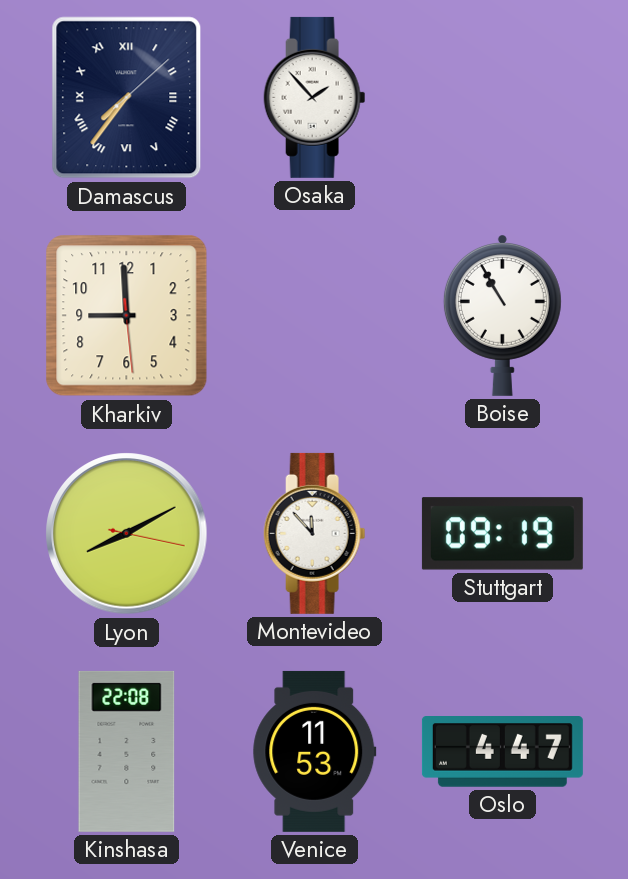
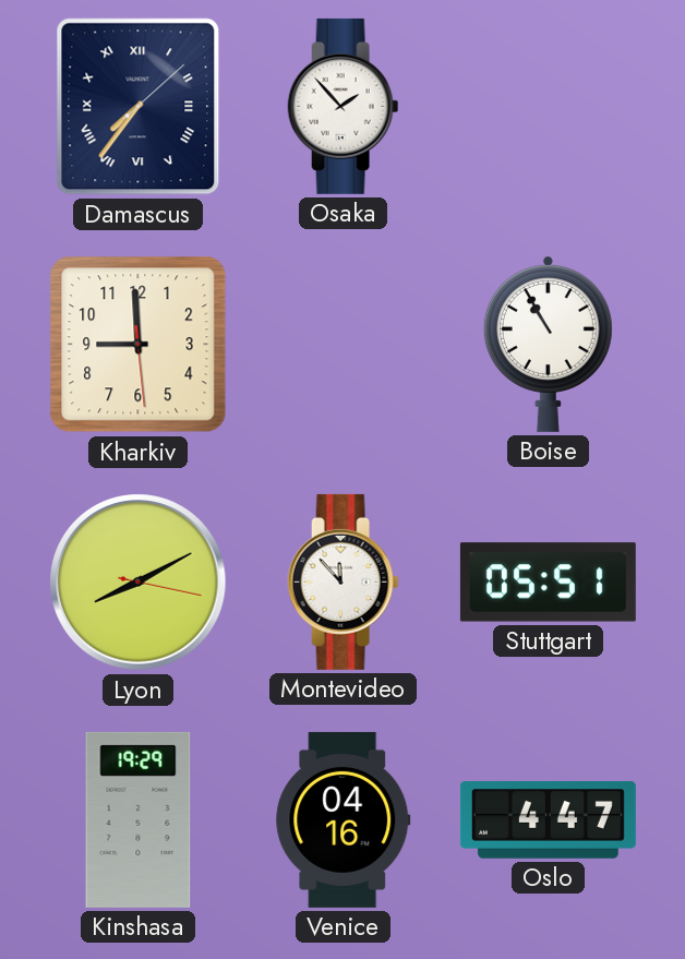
Stuttgart: 09:19 -> 05:51
Kinshasa: 22:08 -> 19:29
Venice: 11:53 -> 04:16
